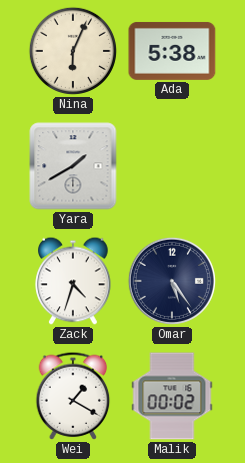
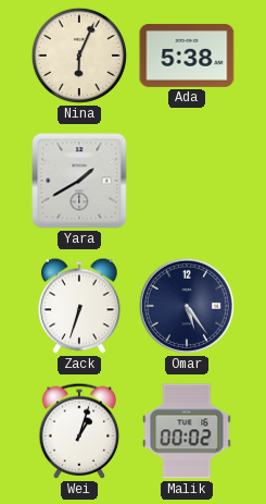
Zack: 4:33 -> 6:33
Wei: 1:20 -> 1:03
